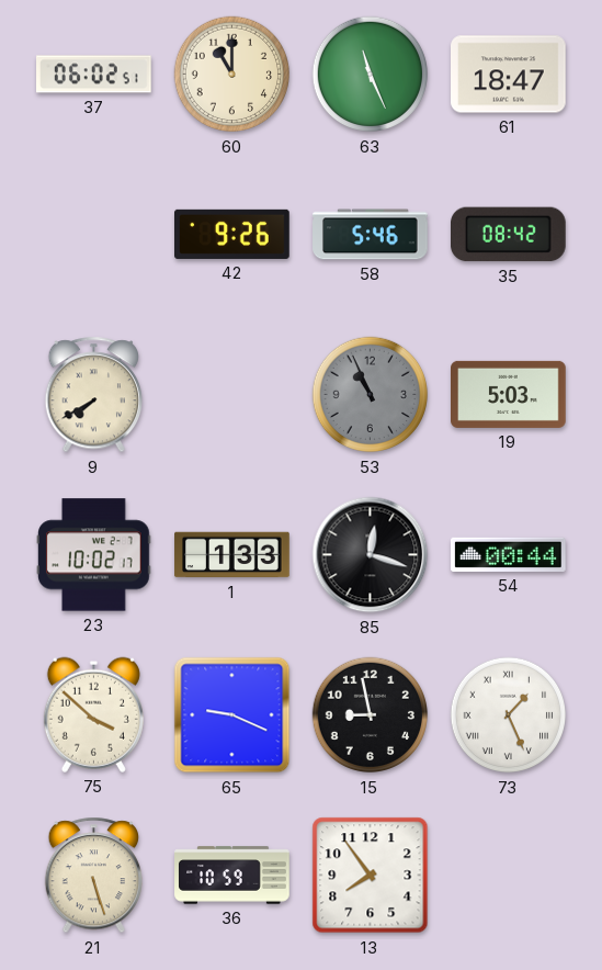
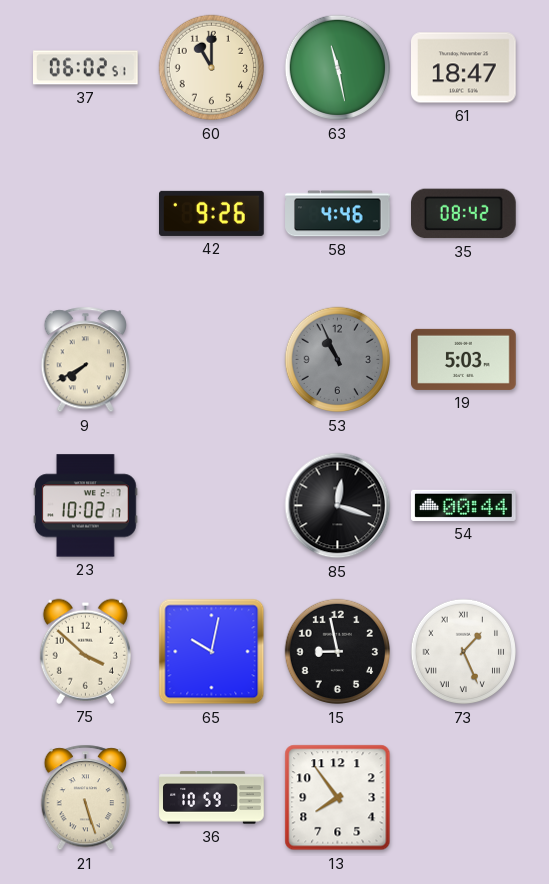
63: 11:26 -> 11:28
58: 5:46 -> 4:46
1: 1:33 -> none
65: 9:19 -> 10:02
